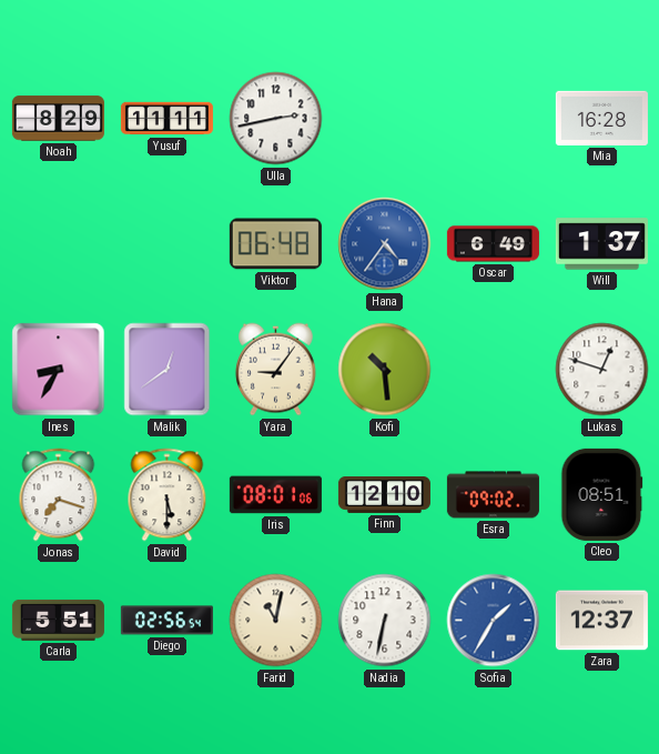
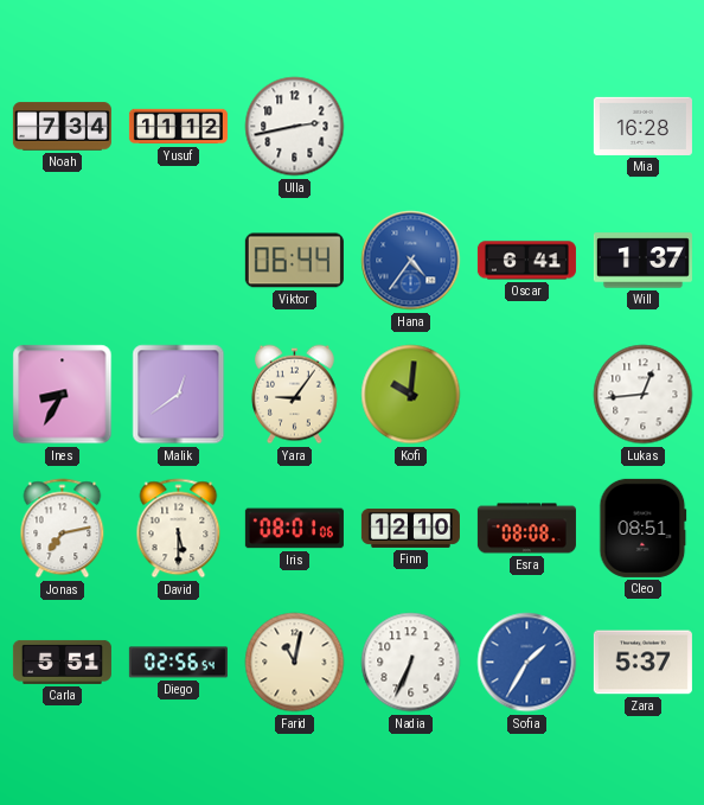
Noah: 8:29 -> 7:34
Yusuf: 11:11 -> 11:12
Viktor: 06:48 -> 06:44
Oscar: 6:49 -> 6:41
Kofi: 10:29 -> 10:01
Lukas: 12:48 -> 12:44
Jonas: 7:18 -> 7:13
Esra: 09:02 -> 08:08
Nadia: 6:32 -> 6:34
Zara: 12:37 -> 5:37
